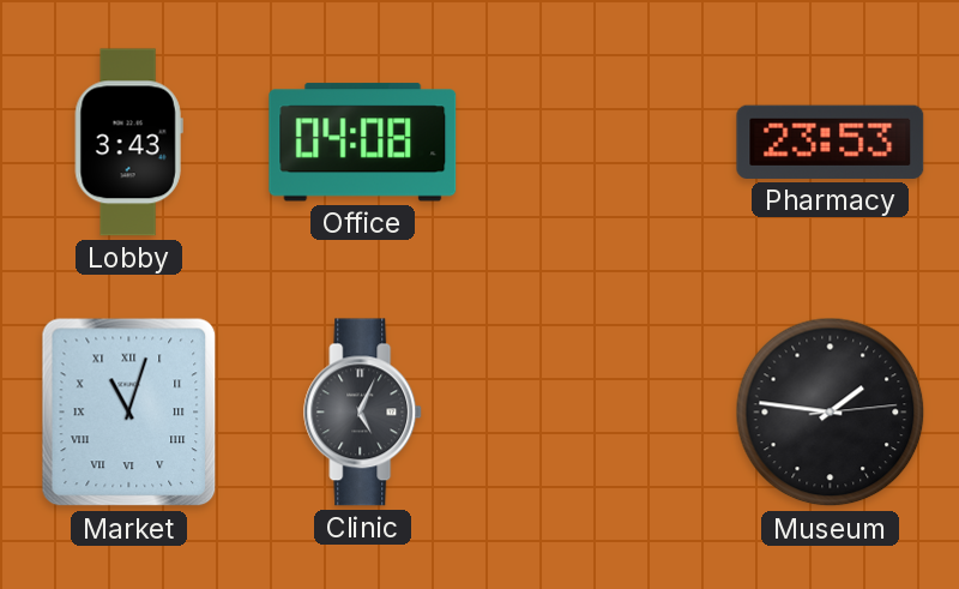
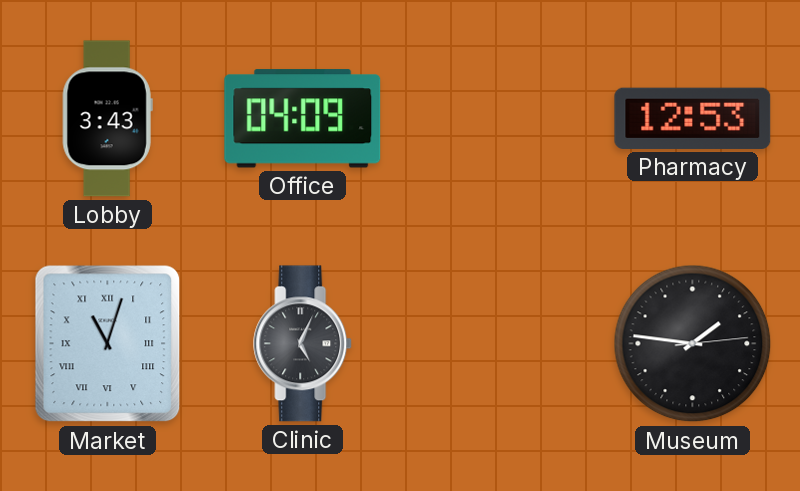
Office: 04:08 -> 04:09
Pharmacy: 23:53 -> 12:53
